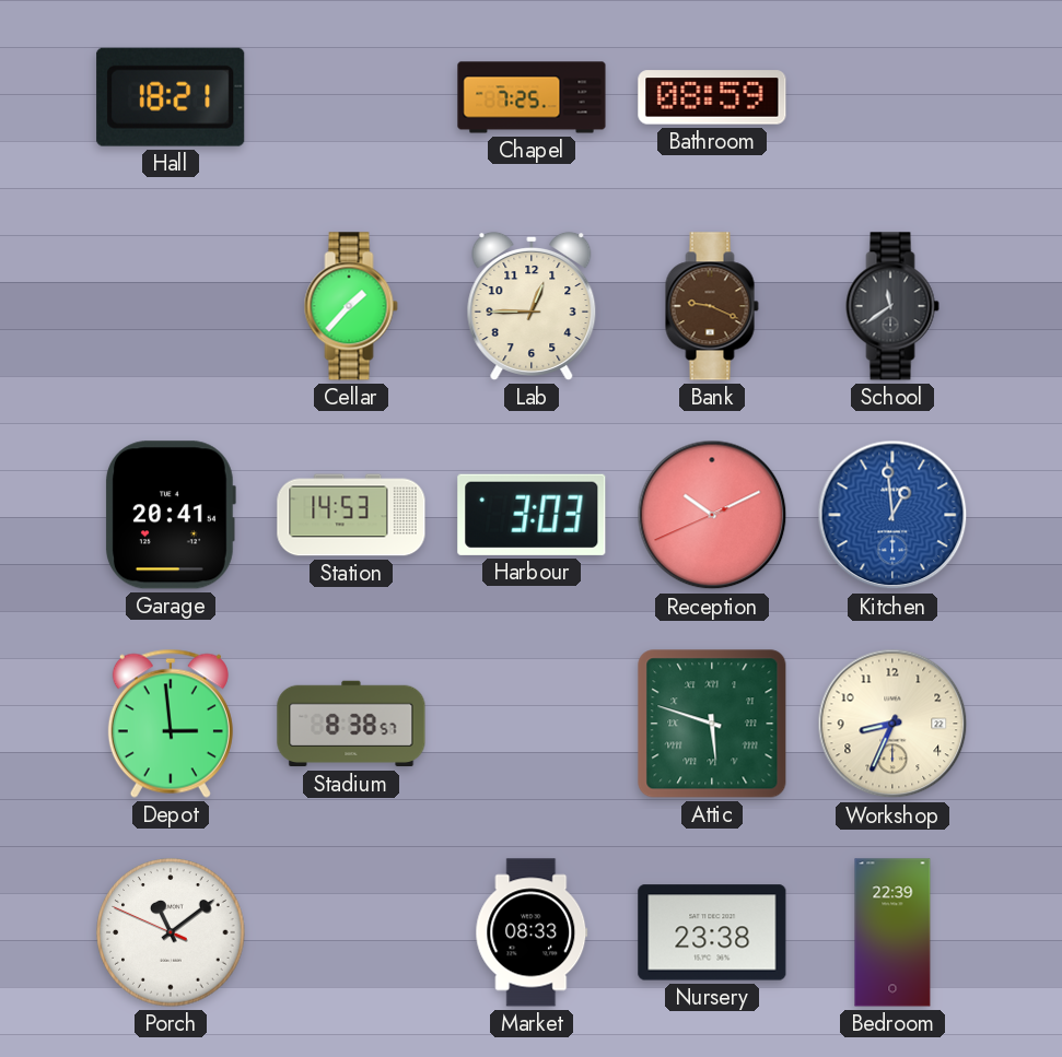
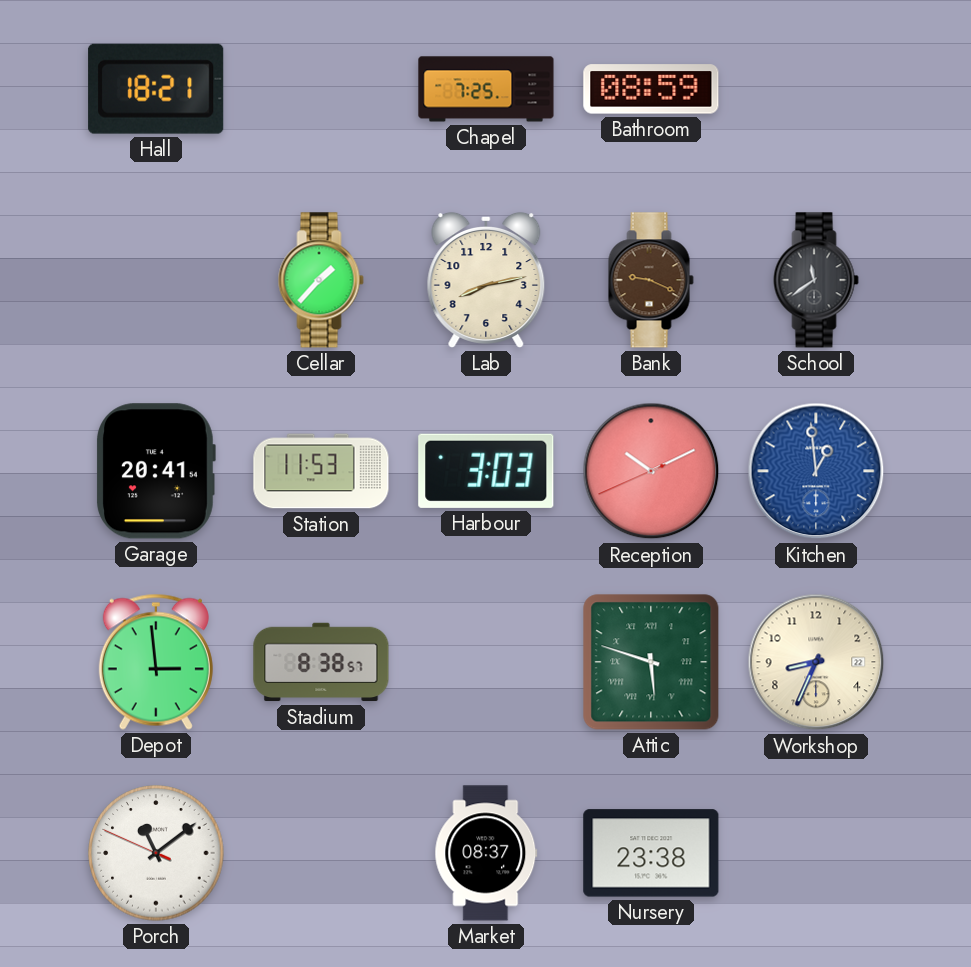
Lab: 12:45 -> 8:13
Station: 14:53 -> 11:53
Market: 08:33 -> 08:37
Bedroom: 22:39 -> none
